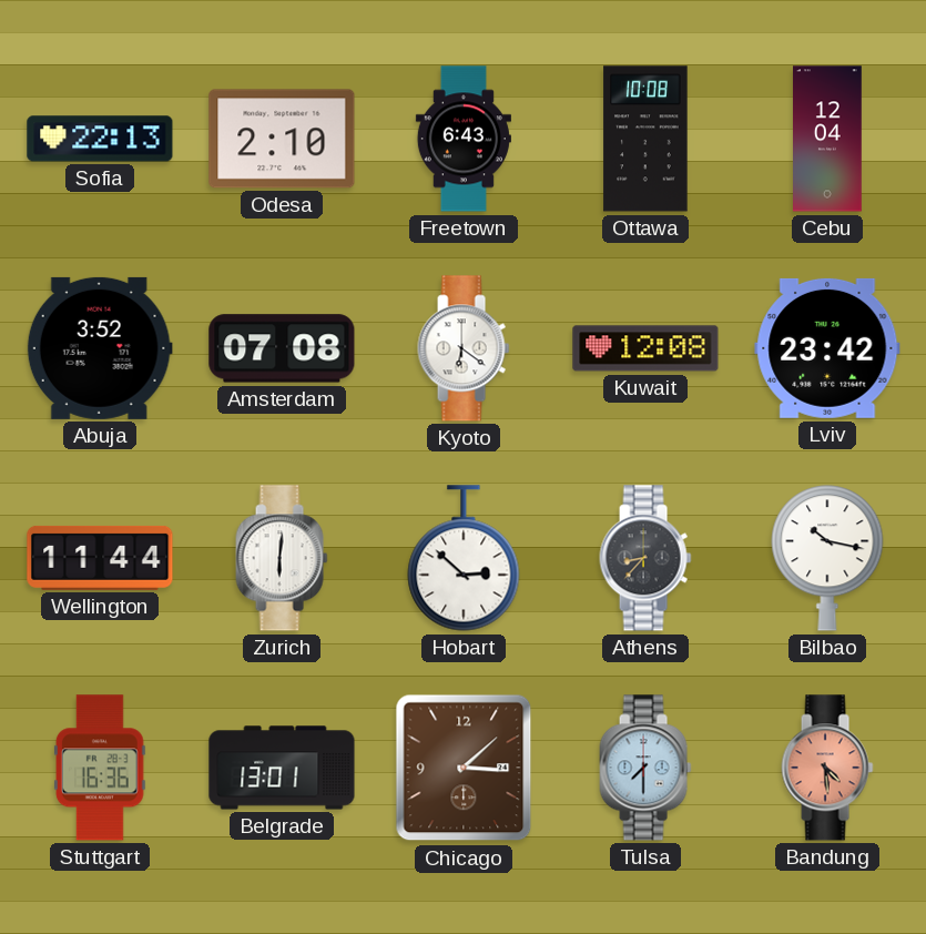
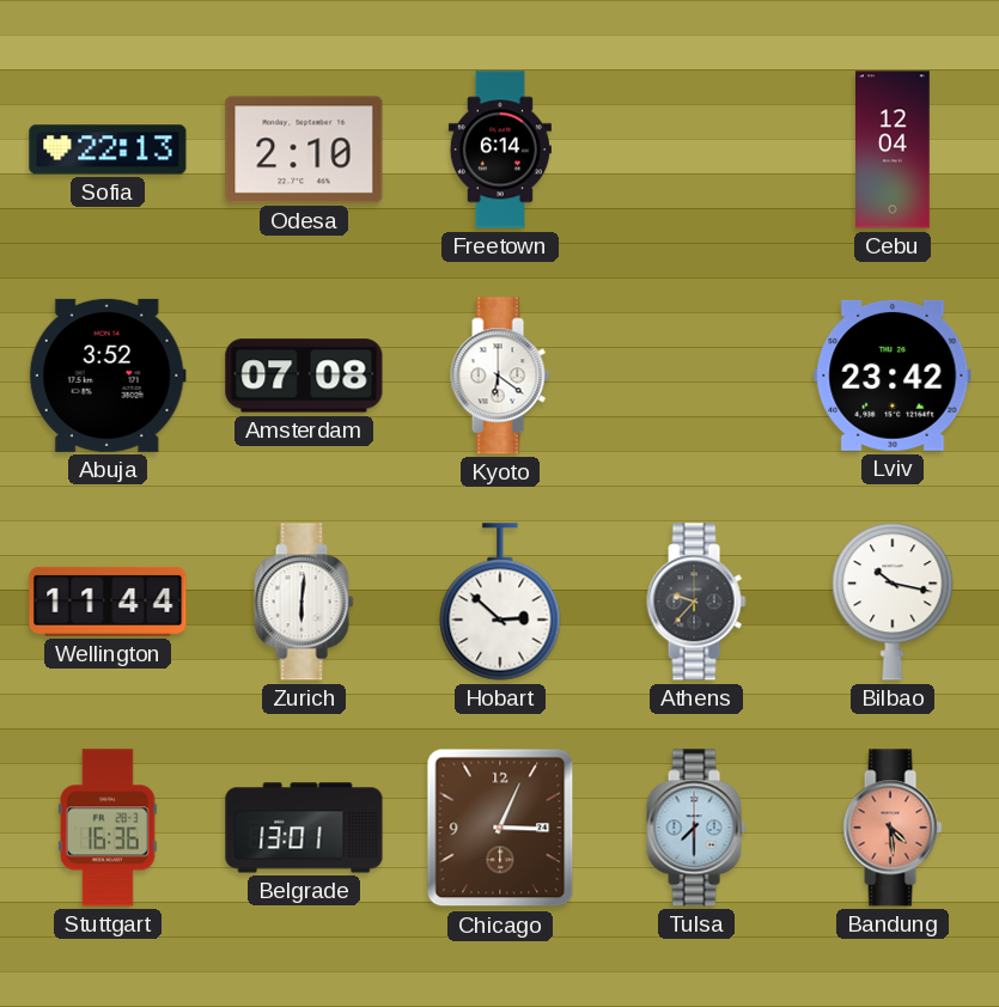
Freetown: 6:43 -> 6:14
Ottawa: 10:08 -> none
Kuwait: 12:08 -> none
Athens: 8:37 -> 9:37
Chicago: 3:08 -> 3:04
